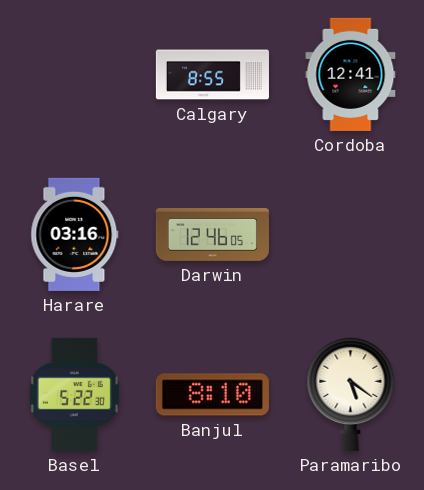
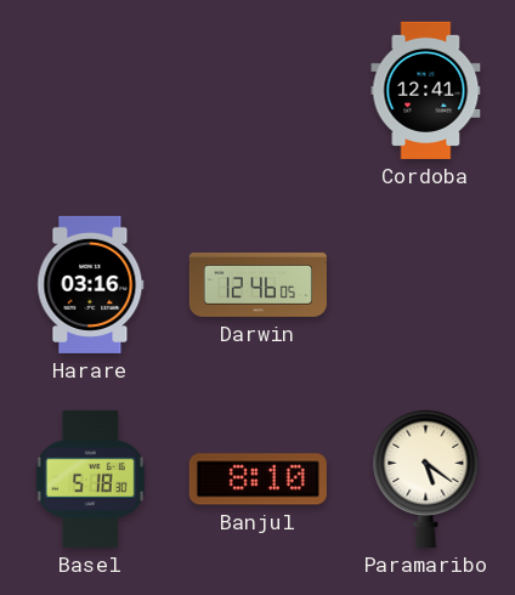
Calgary: 8:55 -> none
Basel: 5:22 -> 5:18
